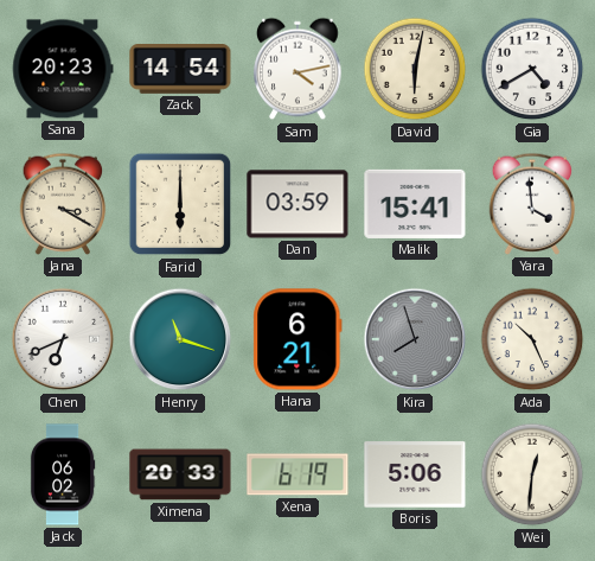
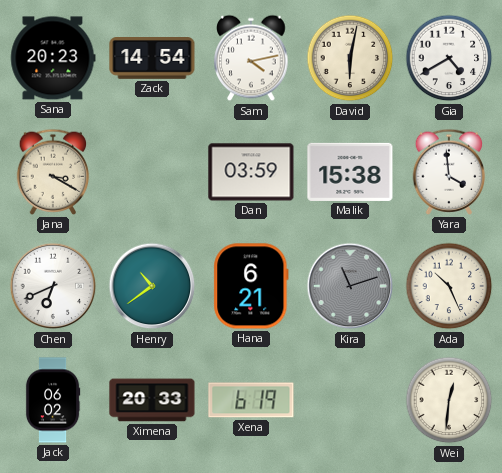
Farid: 6:00 -> none
Malik: 15:41 -> 15:38
Henry: 11:18 -> 10:39
Kira: 7:57 -> 11:12
Boris: 5:06 -> none
